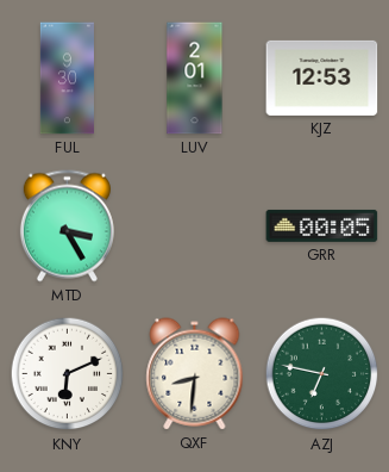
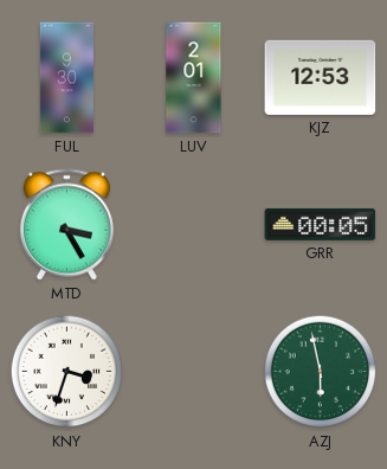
KNY: 6:11 -> 3:33
QXF: 8:31 -> none
AZJ: 6:47 -> 5:58
